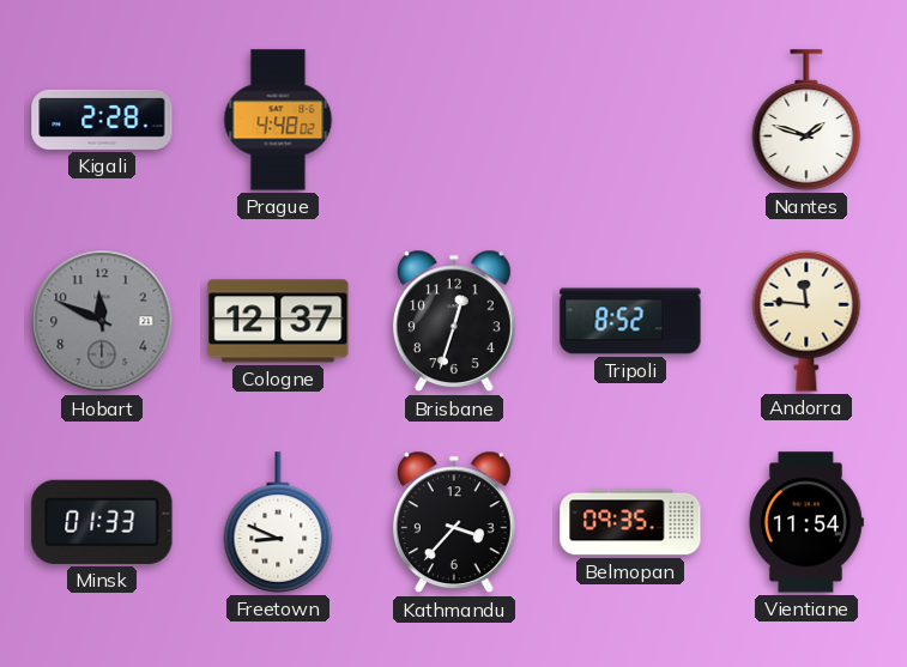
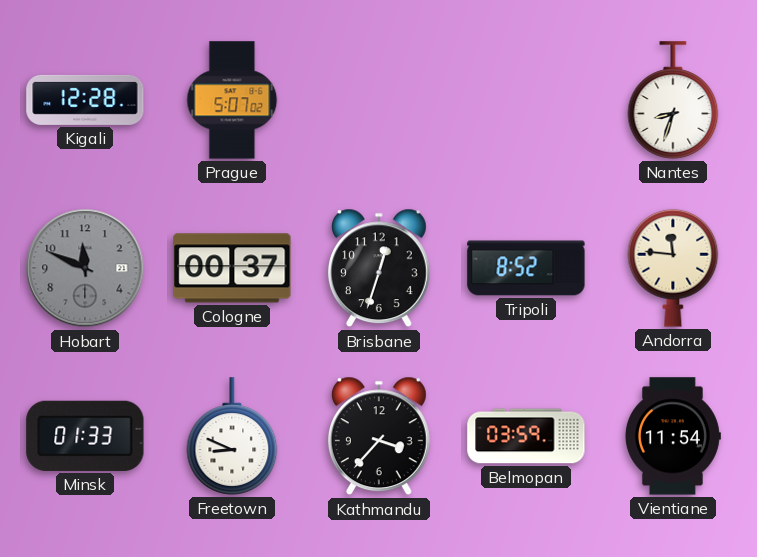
Kigali: 2:28 -> 12:28
Prague: 4:48 -> 5:07
Nantes: 1:48 -> 8:33
Cologne: 12:37 -> 00:37
Belmopan: 09:35 -> 03:59
